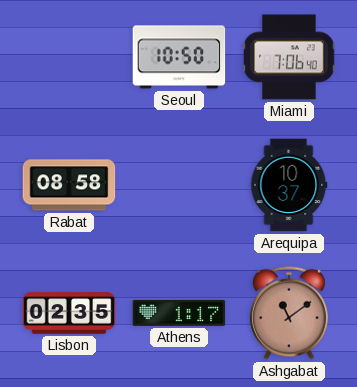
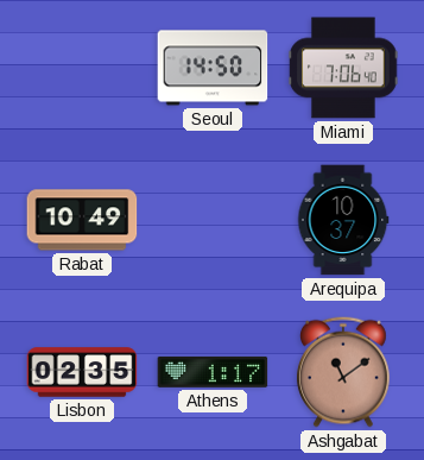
Seoul: 10:50 -> 14:50
Rabat: 08:58 -> 10:49
